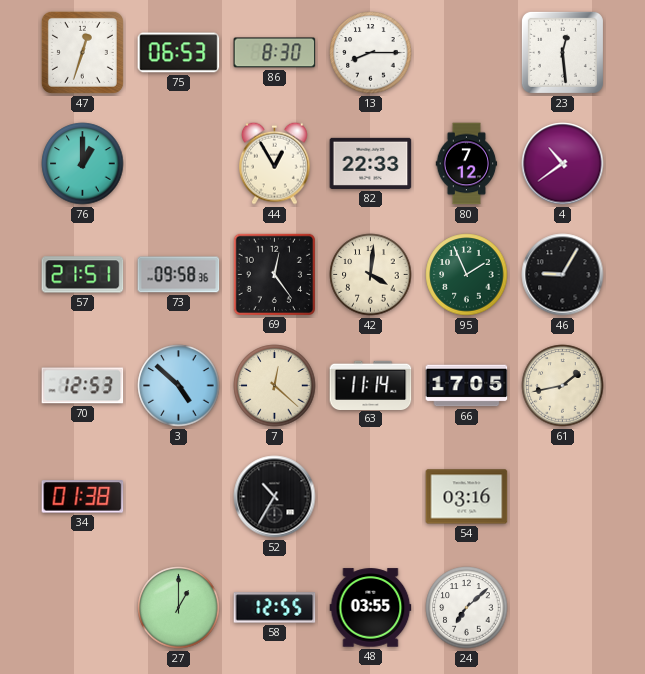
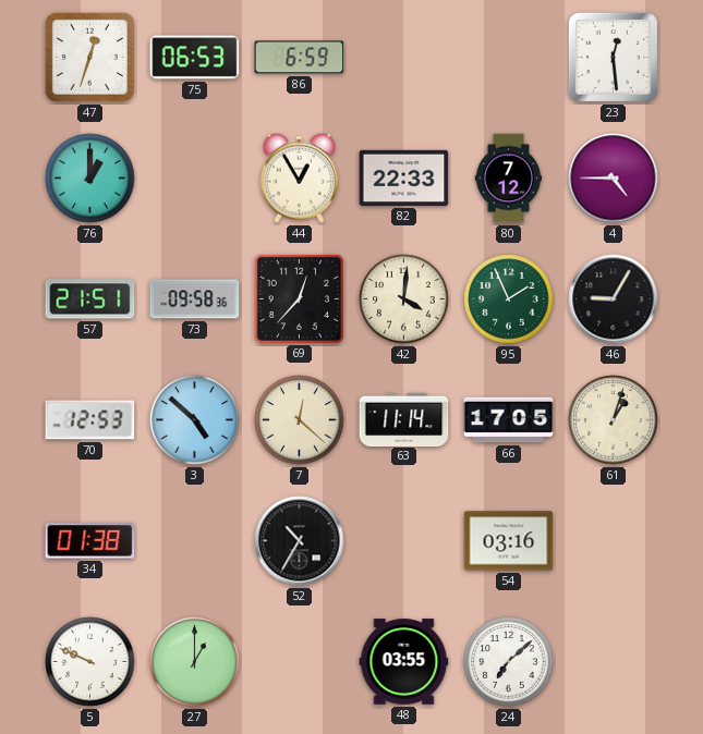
86: 8:30 -> 6:59
13: 8:15 -> none
4: 10:39 -> 4:45
69: 12:24 -> 12:37
61: 1:43 -> 1:03
5: none -> 9:49
58: 12:55 -> none
